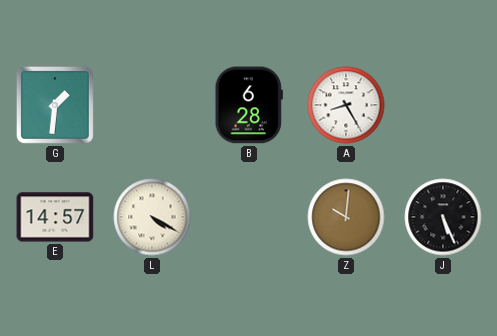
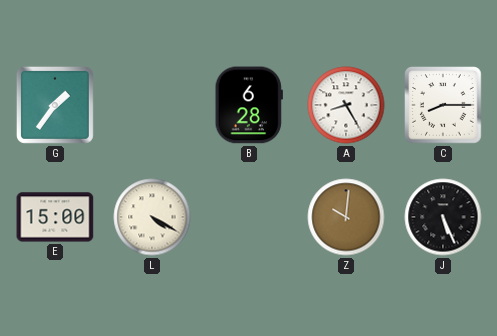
G: 1:31 -> 1:36
C: none -> 8:15
E: 14:57 -> 15:00
